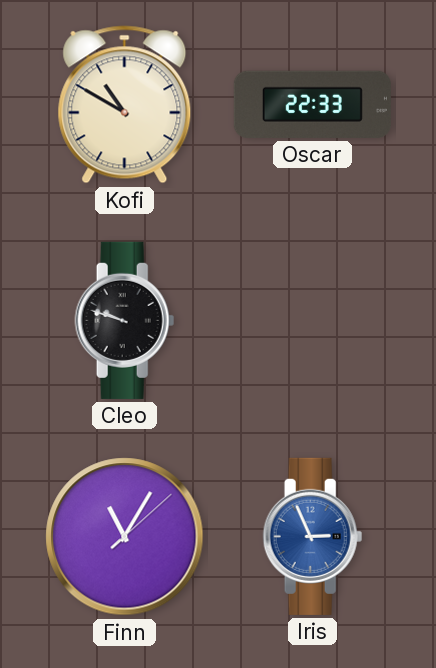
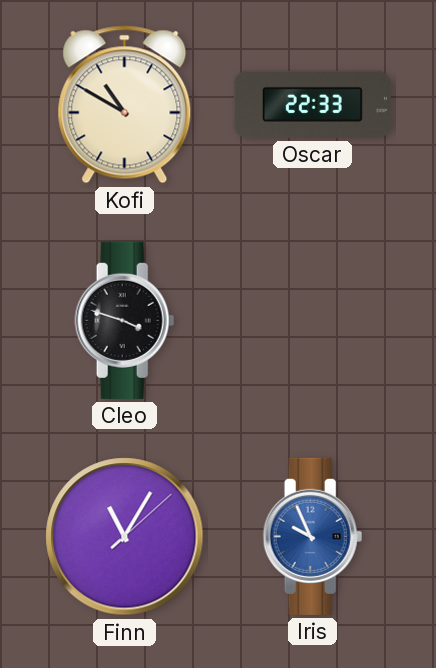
Cleo: 9:48 -> 3:48
Iris: 2:56 -> 9:56
